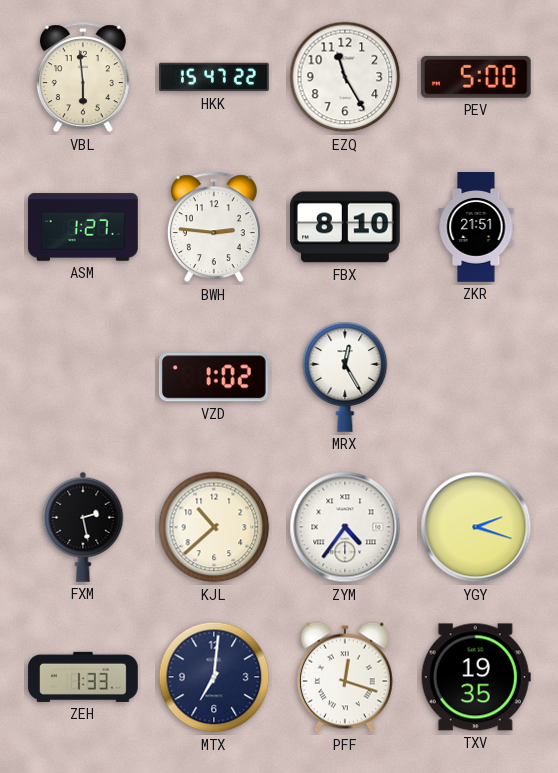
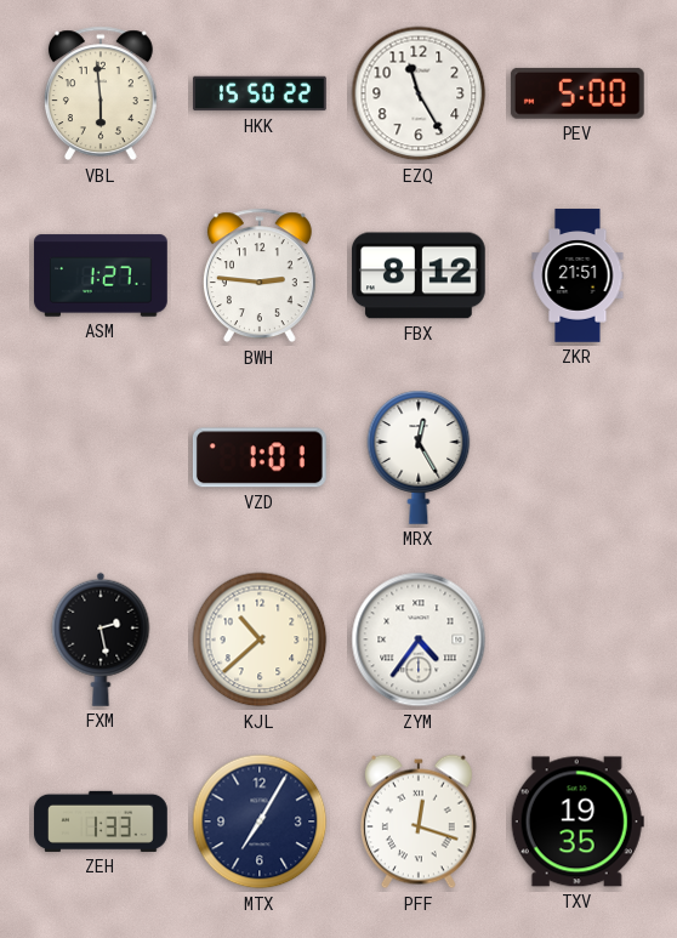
HKK: 15:47 -> 15:50
FBX: 8:10 -> 8:12
VZD: 1:02 -> 1:01
YGY: 2:18 -> none
MTX: 7:01 -> 7:05
